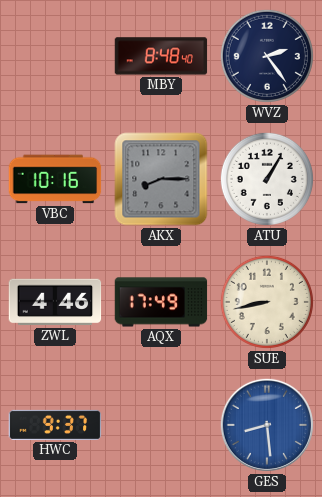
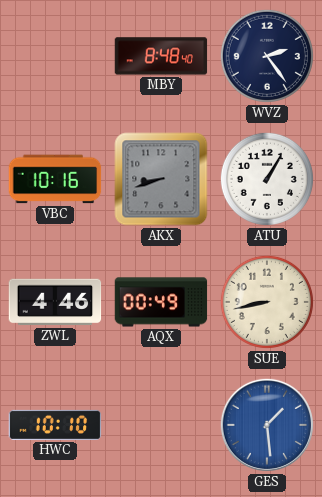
AKX: 8:15 -> 8:42
AQX: 17:49 -> 00:49
HWC: 9:37 -> 10:10
GES: 8:29 -> 1:29
